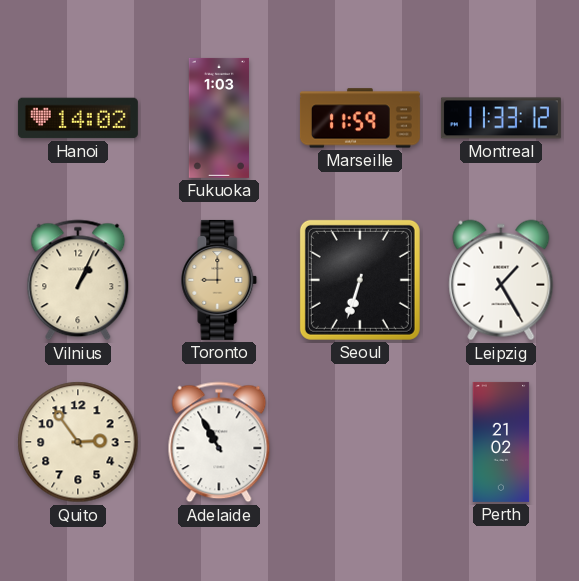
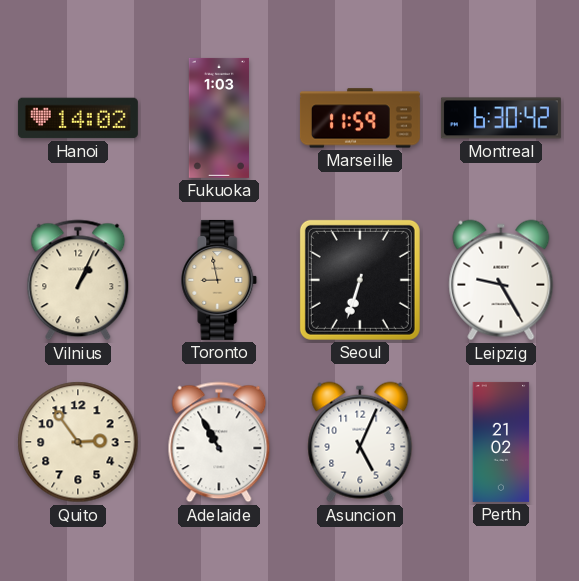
Montreal: 11:33 -> 6:30
Toronto: 9:00 -> 8:58
Leipzig: 1:25 -> 9:25
Asuncion: none -> 5:04
